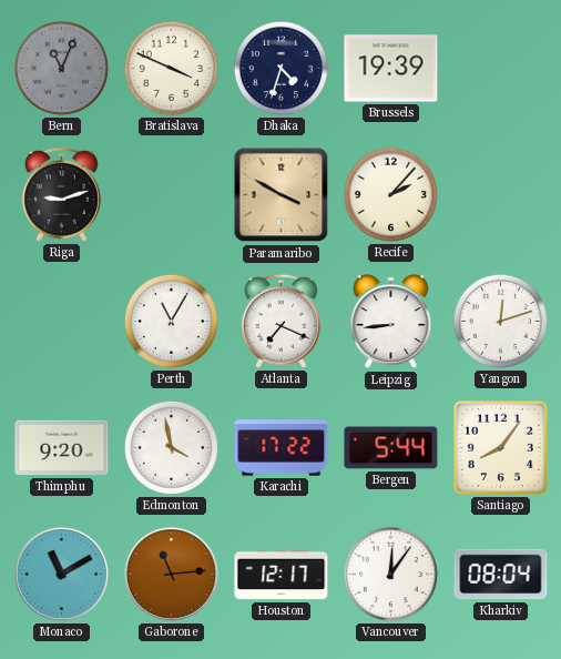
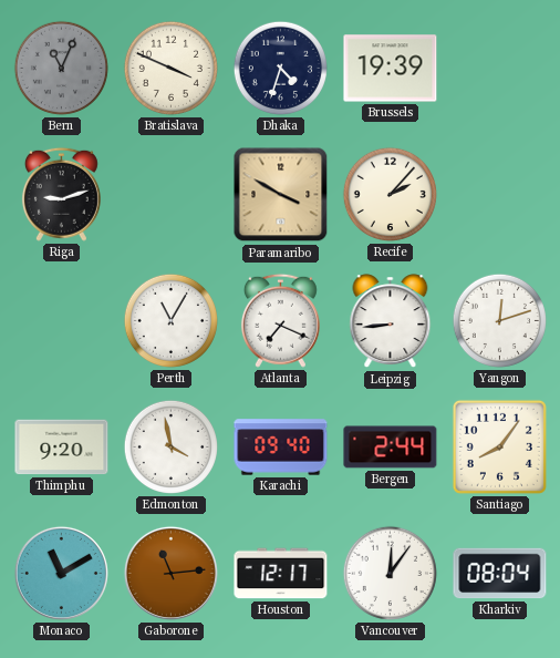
Karachi: 17:22 -> 09:40
Bergen: 5:44 -> 2:44
